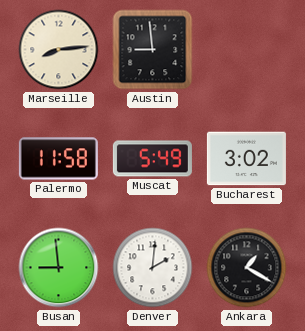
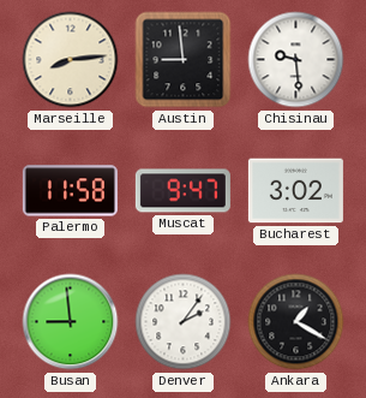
Chisinau: none -> 9:29
Muscat: 5:49 -> 9:47
Denver: 2:01 -> 2:06
